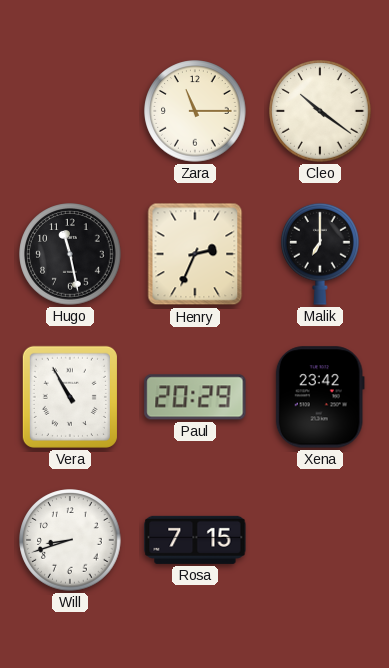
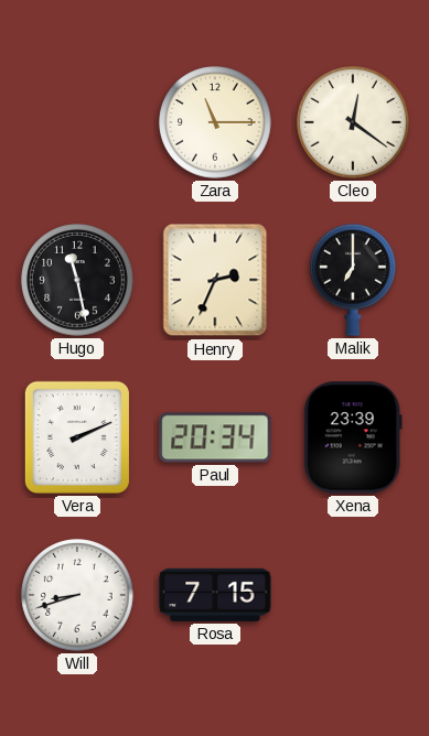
Cleo: 10:21 -> 12:21
Vera: 10:55 -> 2:11
Paul: 20:29 -> 20:34
Xena: 23:42 -> 23:39
